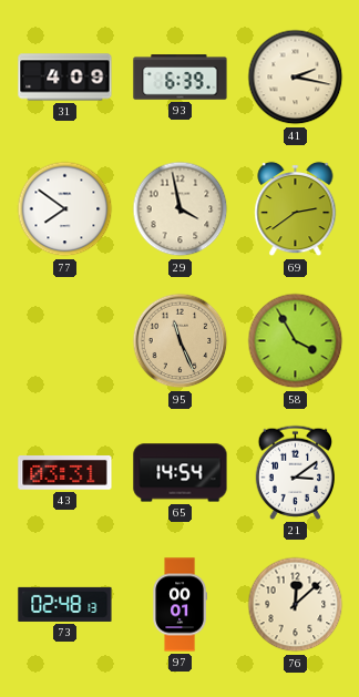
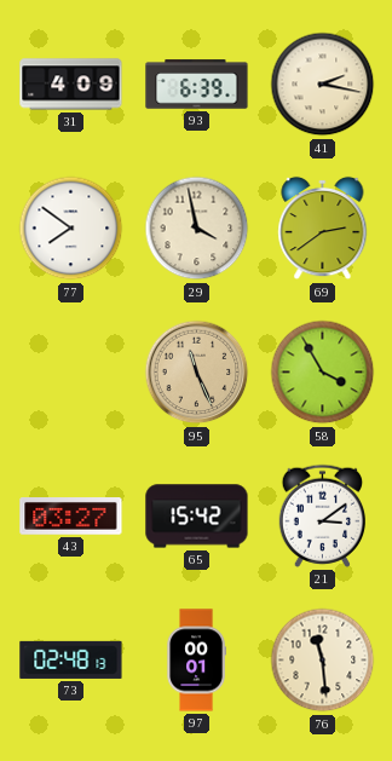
43: 03:31 -> 03:27
65: 14:54 -> 15:42
76: 12:08 -> 11:29
